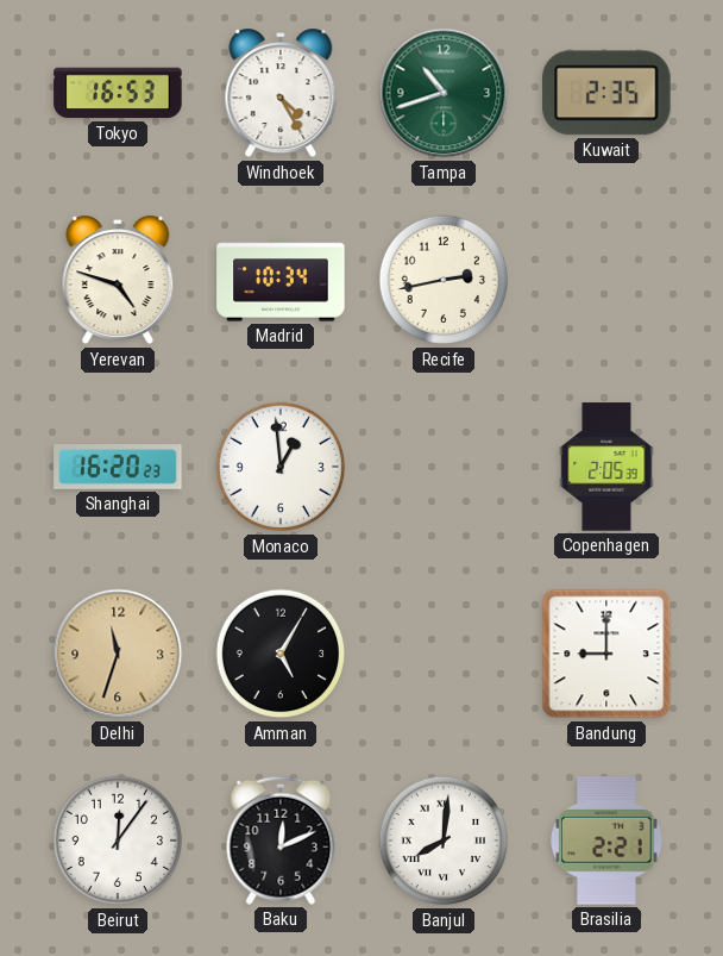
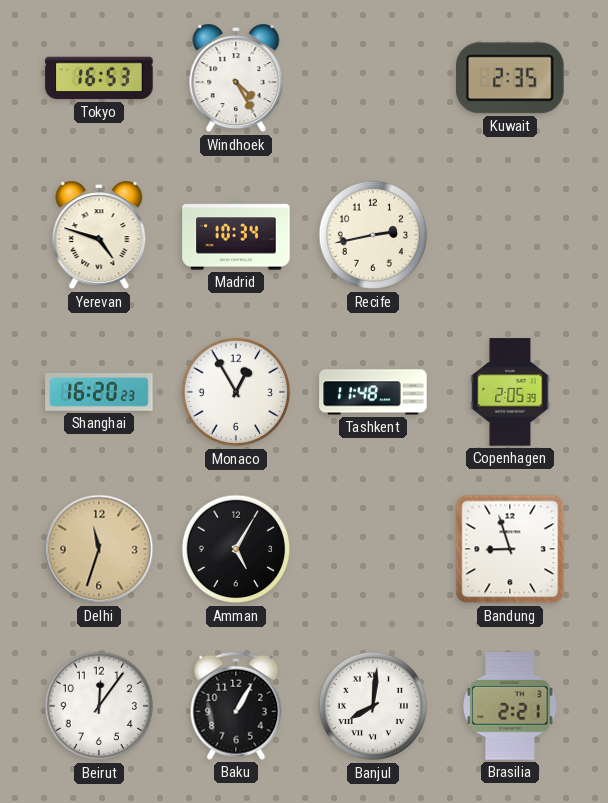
Tampa: 10:42 -> none
Monaco: 12:59 -> 12:55
Tashkent: none -> 11:48
Bandung: 9:00 -> 8:57
Baku: 12:11 -> 1:05
